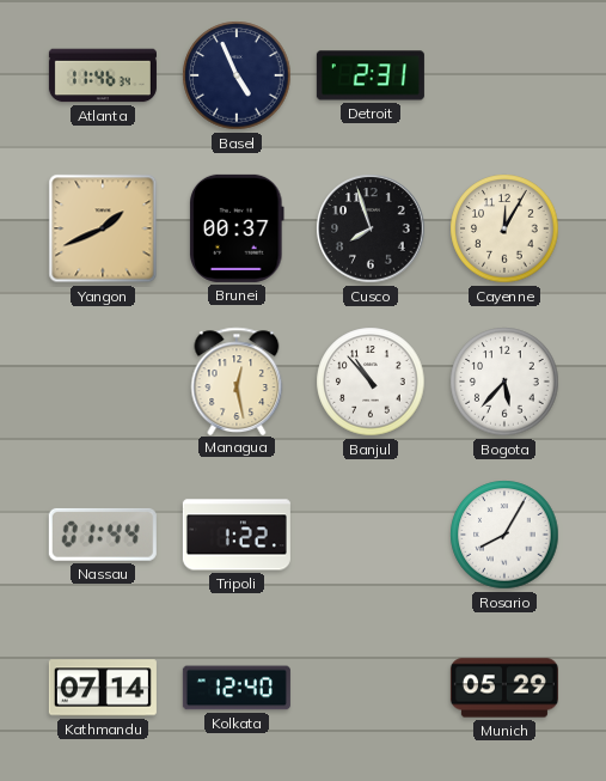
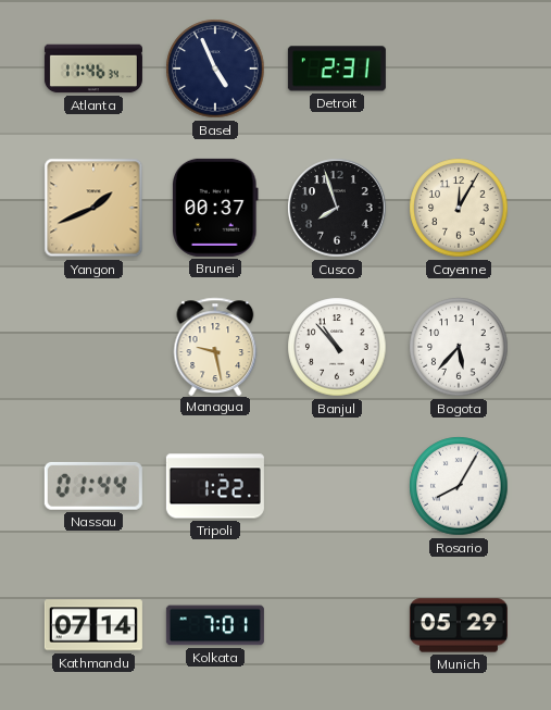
Managua: 12:28 -> 9:28
Kolkata: 12:40 -> 7:01
